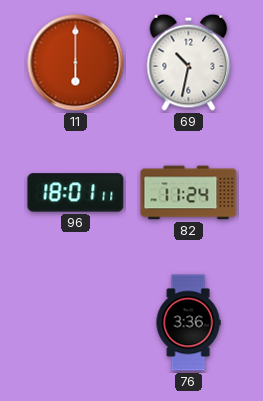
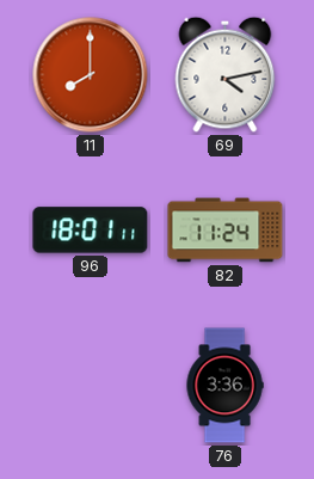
11: 6:00 -> 8:00
69: 10:32 -> 4:13
